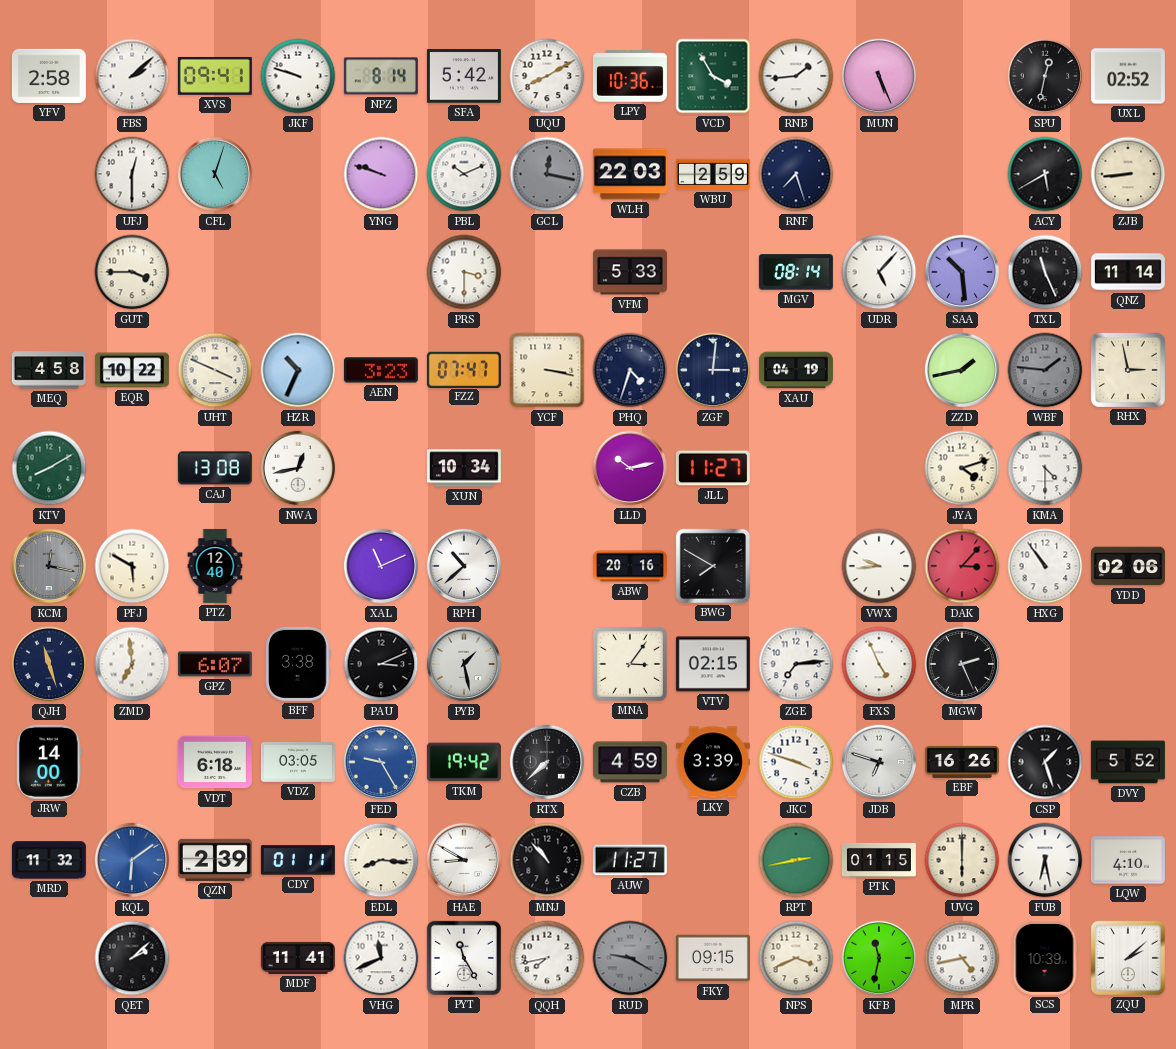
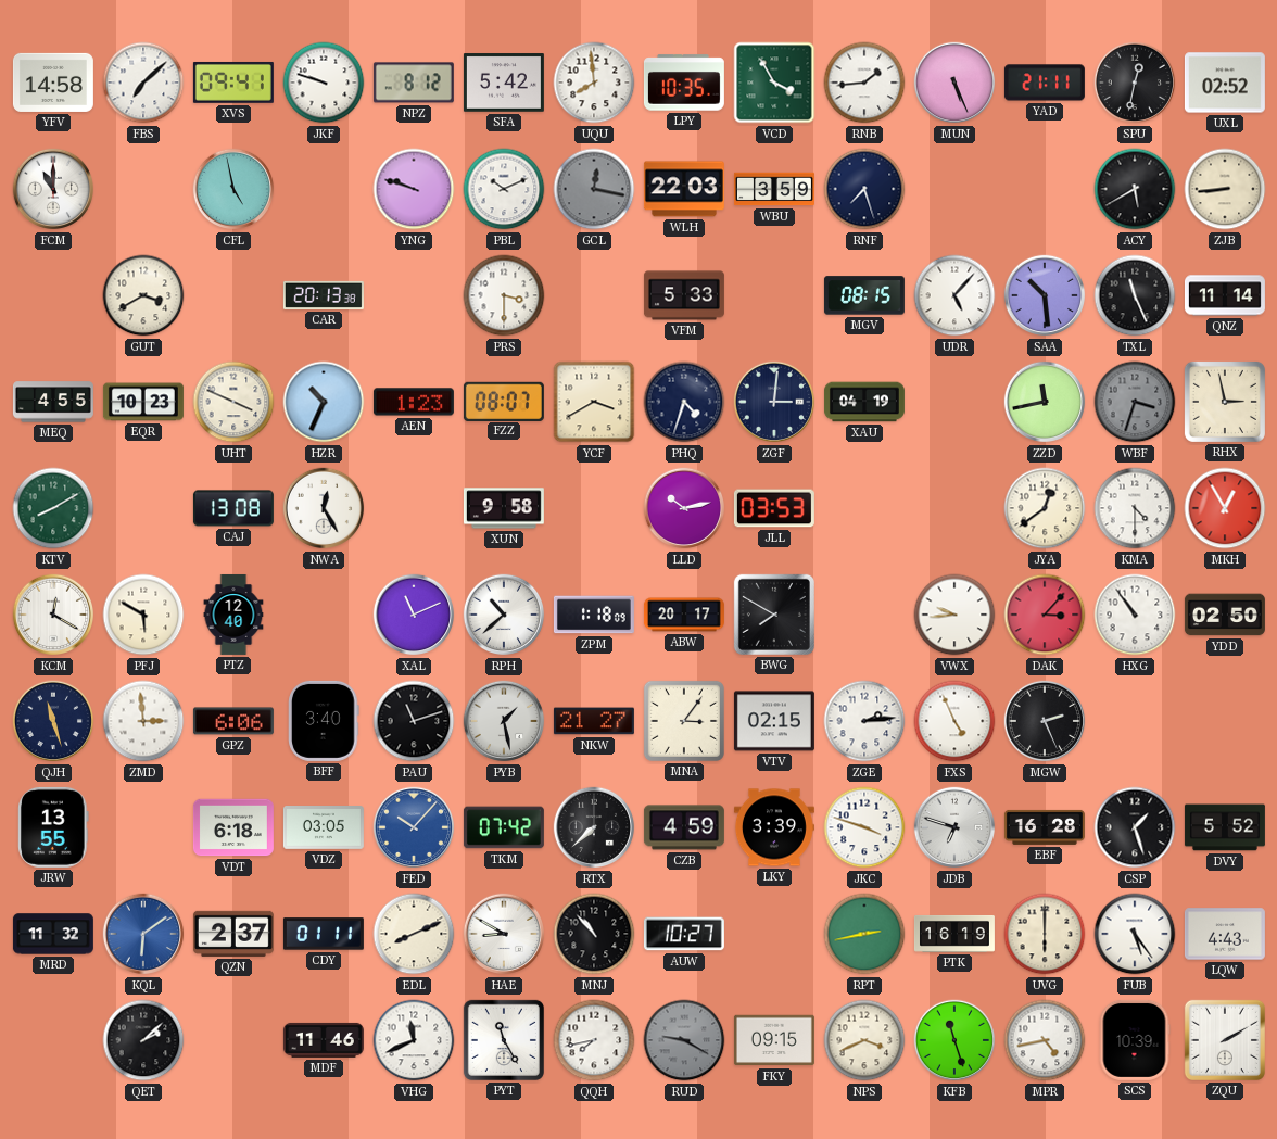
YFV: 2:58 -> 14:58
FBS: 2:08 -> 7:08
NPZ: 8:14 -> 8:12
UQU: 8:10 -> 7:59
LPY: 10:36 -> 10:35
YAD: none -> 21:11
FCM: none -> 11:00
UFJ: 12:30 -> none
CFL: 5:03 -> 4:58
WBU: 2:59 -> 3:59
GUT: 3:45 -> 3:40
CAR: none -> 20:13
MGV: 08:14 -> 08:15
MEQ: 4:58 -> 4:55
EQR: 10:22 -> 10:23
AEN: 3:23 -> 1:23
FZZ: 07:47 -> 08:07
YCF: 3:17 -> 3:40
ZZD: 1:43 -> 11:43
WBF: 1:46 -> 3:33
NWA: 12:43 -> 12:25
XUN: 10:34 -> 9:58
JLL: 11:27 -> 03:53
JYA: 4:12 -> 12:39
MKH: none -> 12:55
KCM: 12:17 -> 12:20
KCM dial: grey -> white
ZPM: none -> 1:18
ABW: 20:16 -> 20:17
YDD: 02:06 -> 02:50
ZMD: 6:59 -> 2:59
GPZ: 6:07 -> 6:06
BFF: 3:38 -> 3:40
PAU: 3:11 -> 11:12
NKW: none -> 21:27
ZGE: 7:14 -> 2:14
JRW: 14:00 -> 13:55
FED: 9:25 -> 10:07
TKM: 19:42 -> 07:42
EBF: 16:26 -> 16:28
QZN: 2:39 -> 2:37
EDL: 8:16 -> 8:11
AUW: 11:27 -> 10:27
PTK: 01:15 -> 16:19
FUB: 6:28 -> 5:24
LQW: 4:10 -> 4:43
MDF: 11:41 -> 11:46
KFB: 11:32 -> 11:27
ZQU: 2:08 -> 2:10
